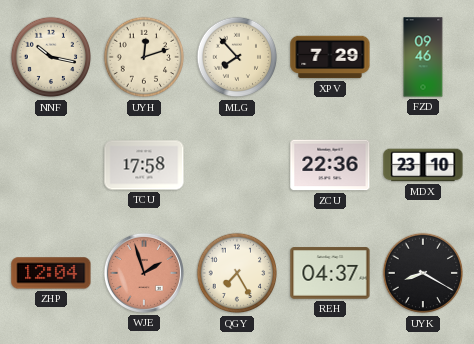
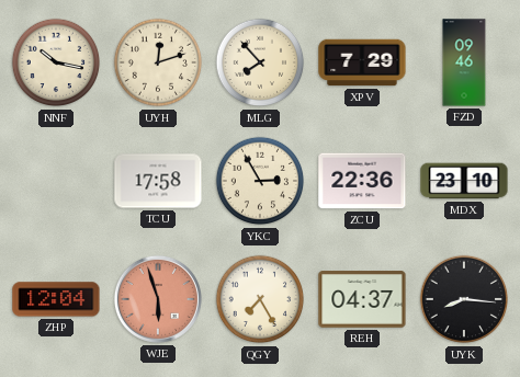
YKC: none -> 2:55
WJE: 1:57 -> 5:57
UYK: 8:20 -> 8:16
